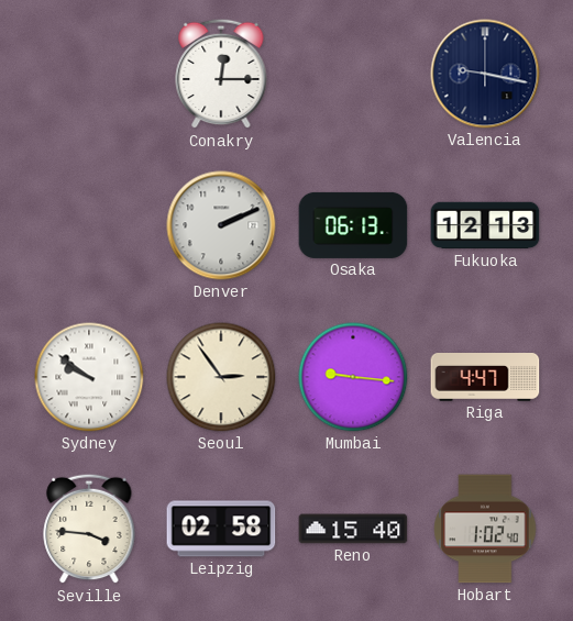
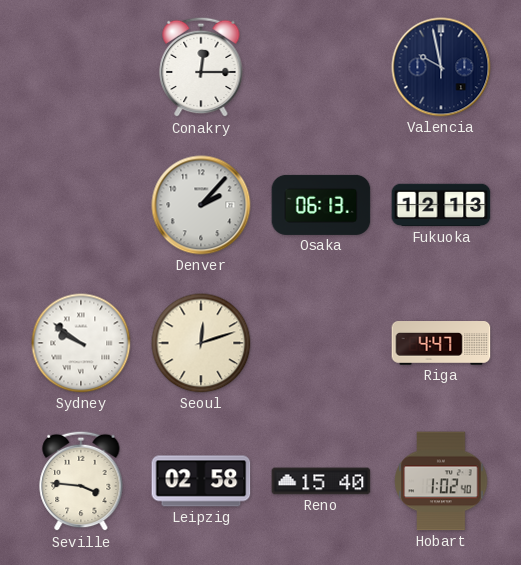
Valencia: 9:17 -> 9:58
Denver: 2:11 -> 2:07
Seoul: 2:54 -> 12:12
Mumbai: 9:16 -> none
